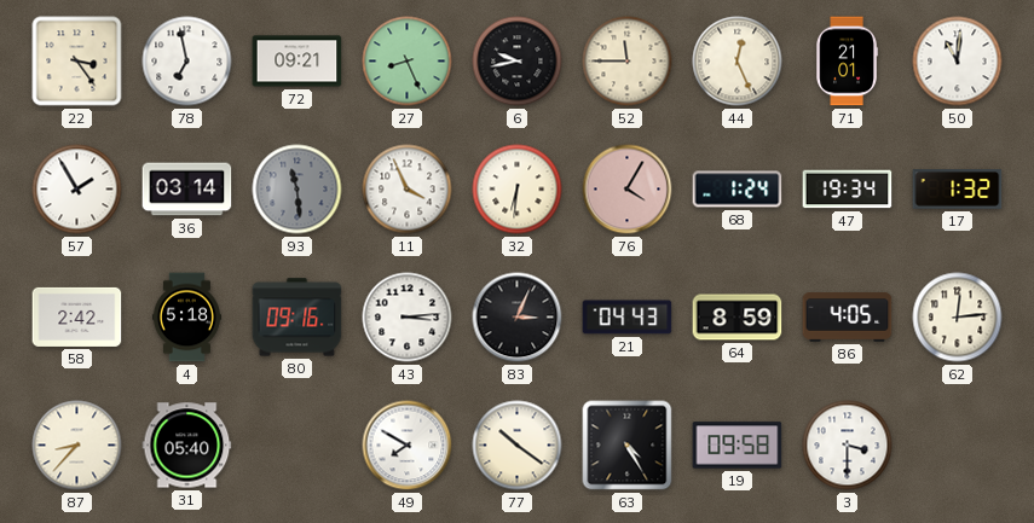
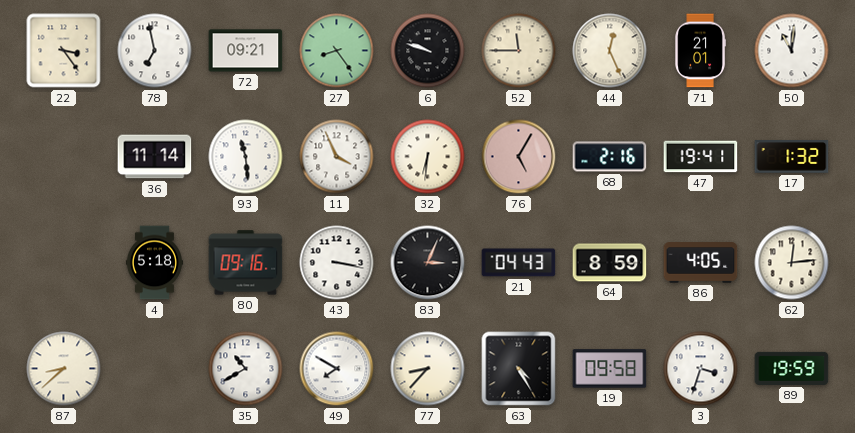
27: 8:26 -> 8:24
6: 9:43 -> 9:48
57: 1:55 -> none
36: 03:14 -> 11:14
93 dial: grey -> white
76: 4:05 -> 5:05
68: 1:24 -> 2:16
47: 19:34 -> 19:41
58: 2:42 -> none
43: 3:14 -> 3:17
87: 8:37 -> 8:38
31: 05:40 -> none
35: none -> 10:40
77: 10:21 -> 8:37
3: 3:30 -> 3:33
89: none -> 19:59
